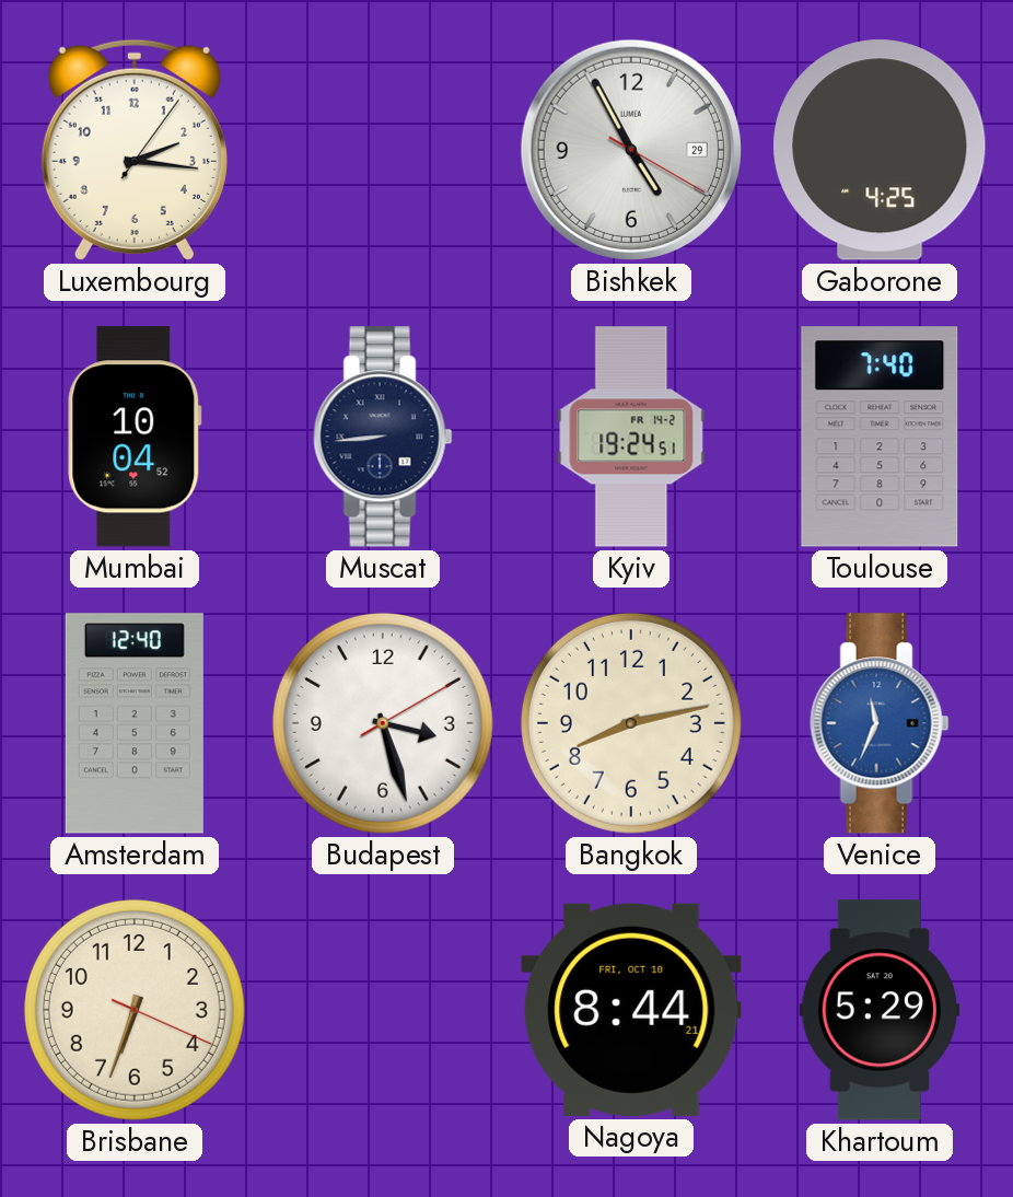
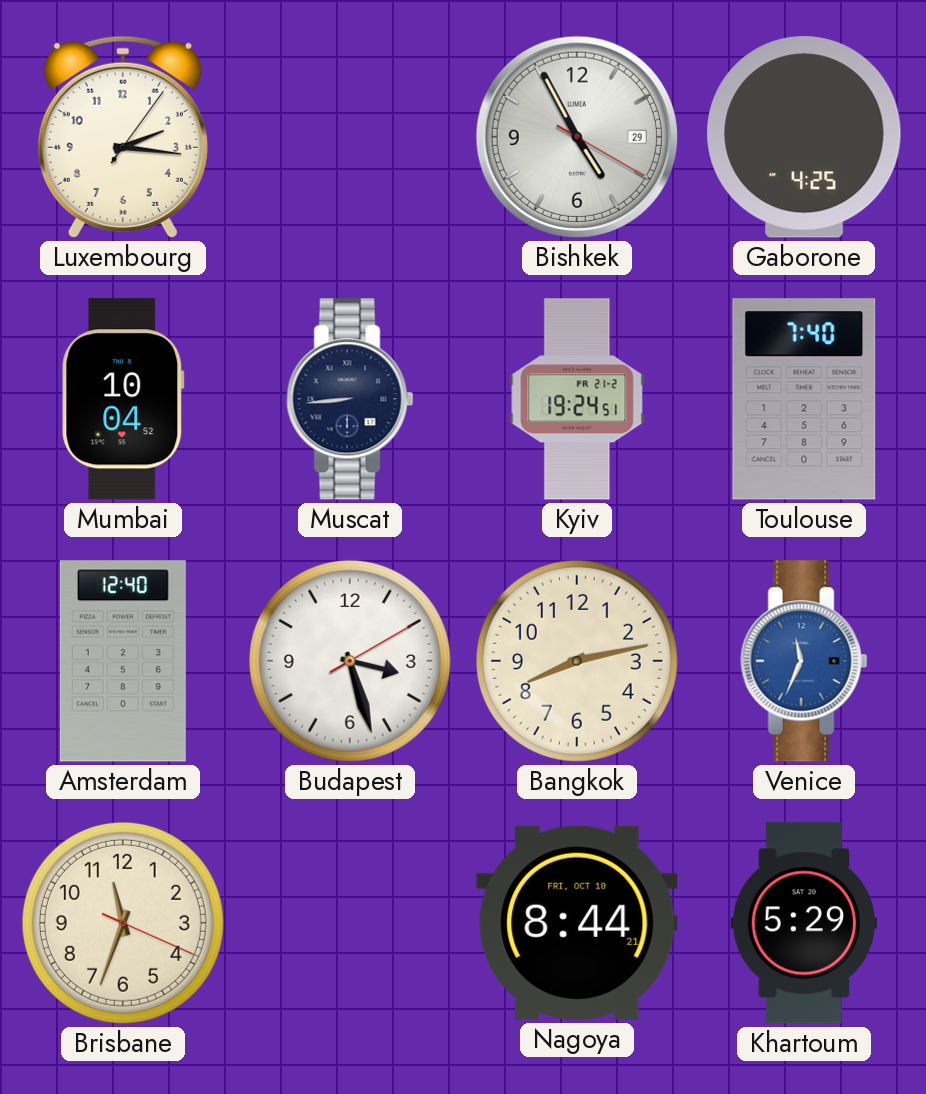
Kyiv date: FR 14-2 -> FR 21-2
Brisbane: 6:33 -> 11:33
